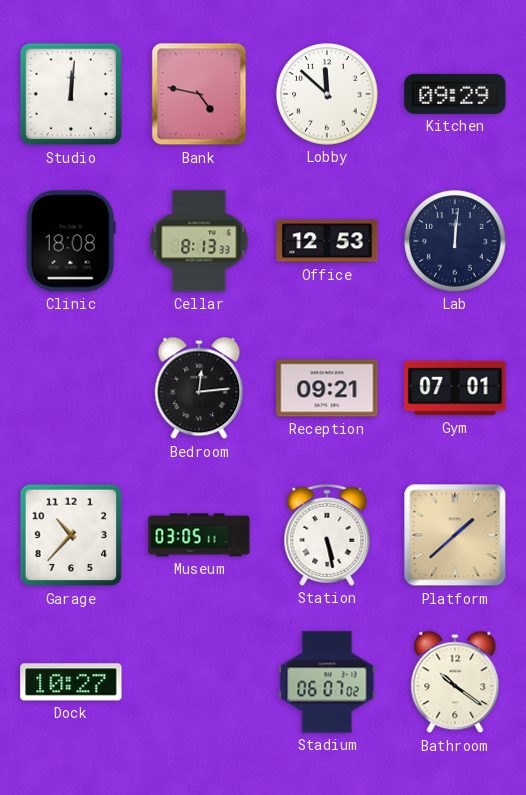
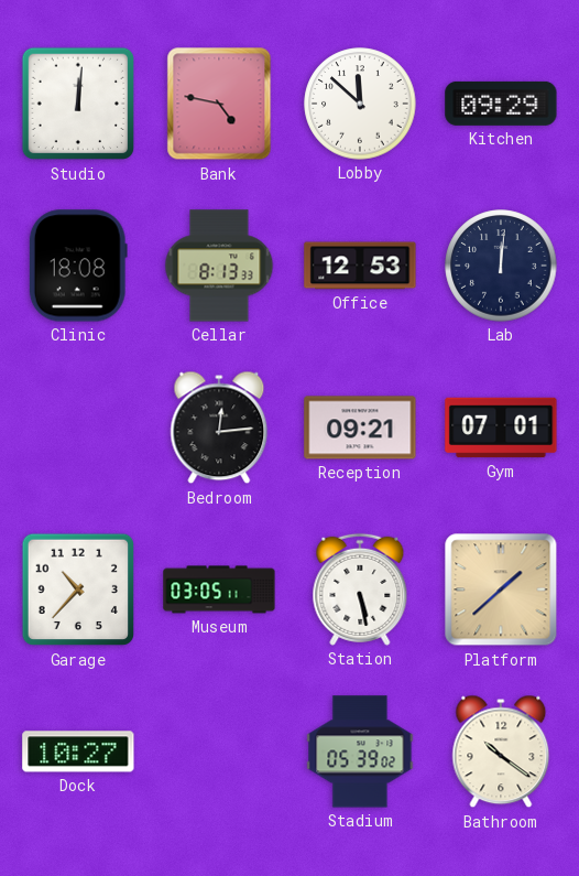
Stadium: 06:07 -> 05:39
